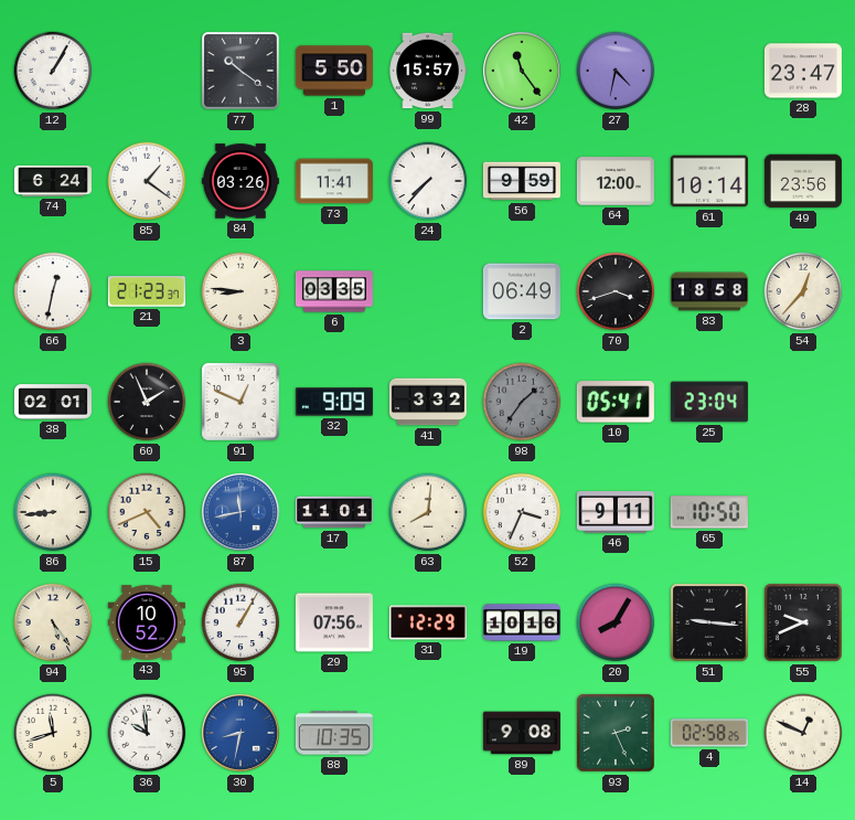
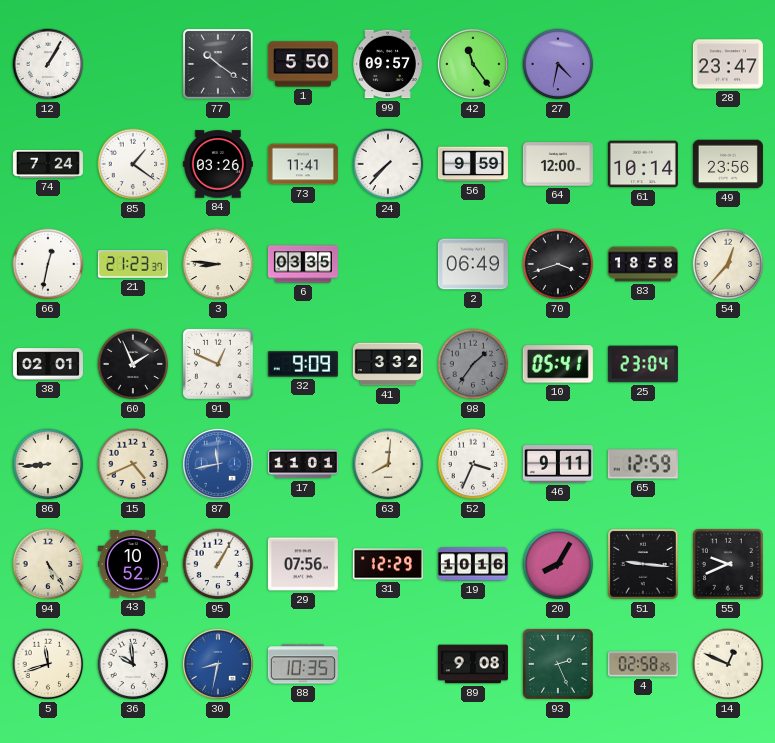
99: 15:57 -> 09:57
74: 6:24 -> 7:24
65: 10:50 -> 12:59
